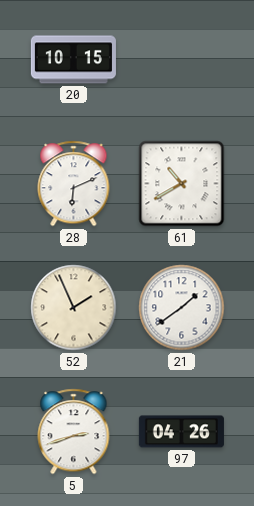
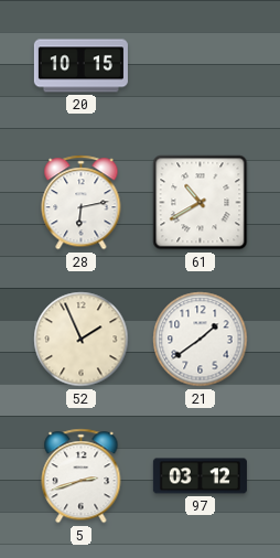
28: 6:11 -> 6:13
97: 04:26 -> 03:12
